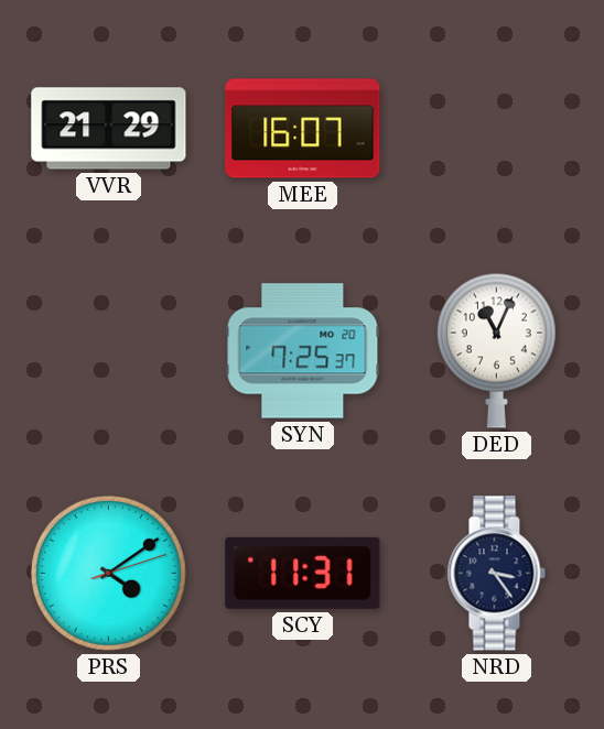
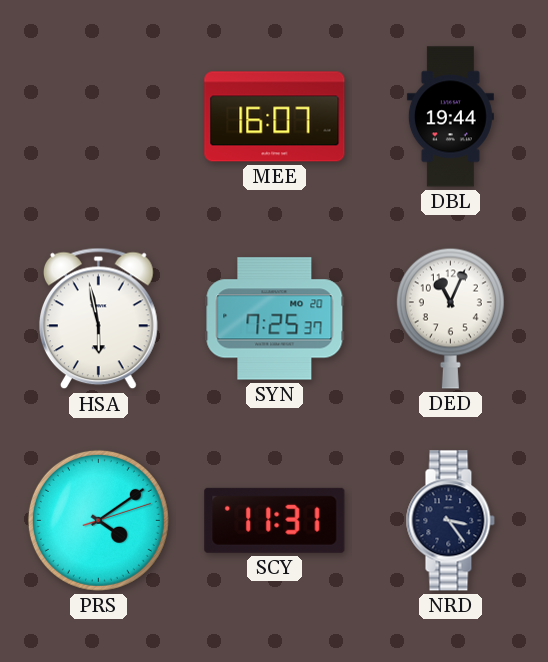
VVR: 21:29 -> none
DBL: none -> 19:44
HSA: none -> 5:58
